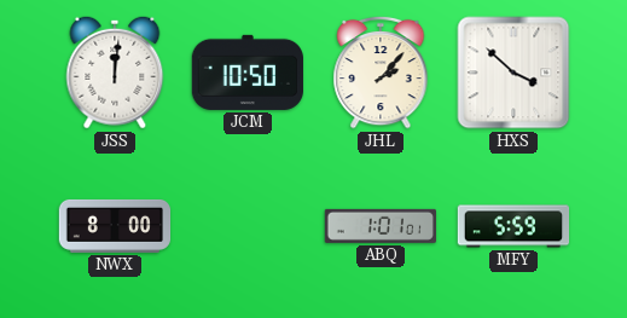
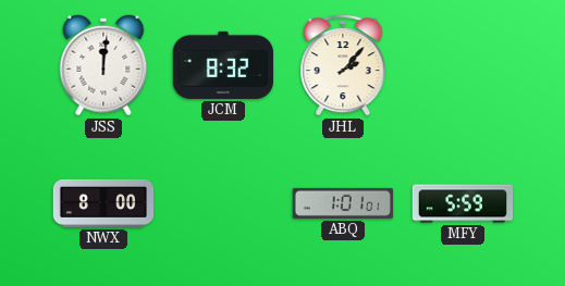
JCM: 10:50 -> 8:32
HXS: 3:52 -> none
